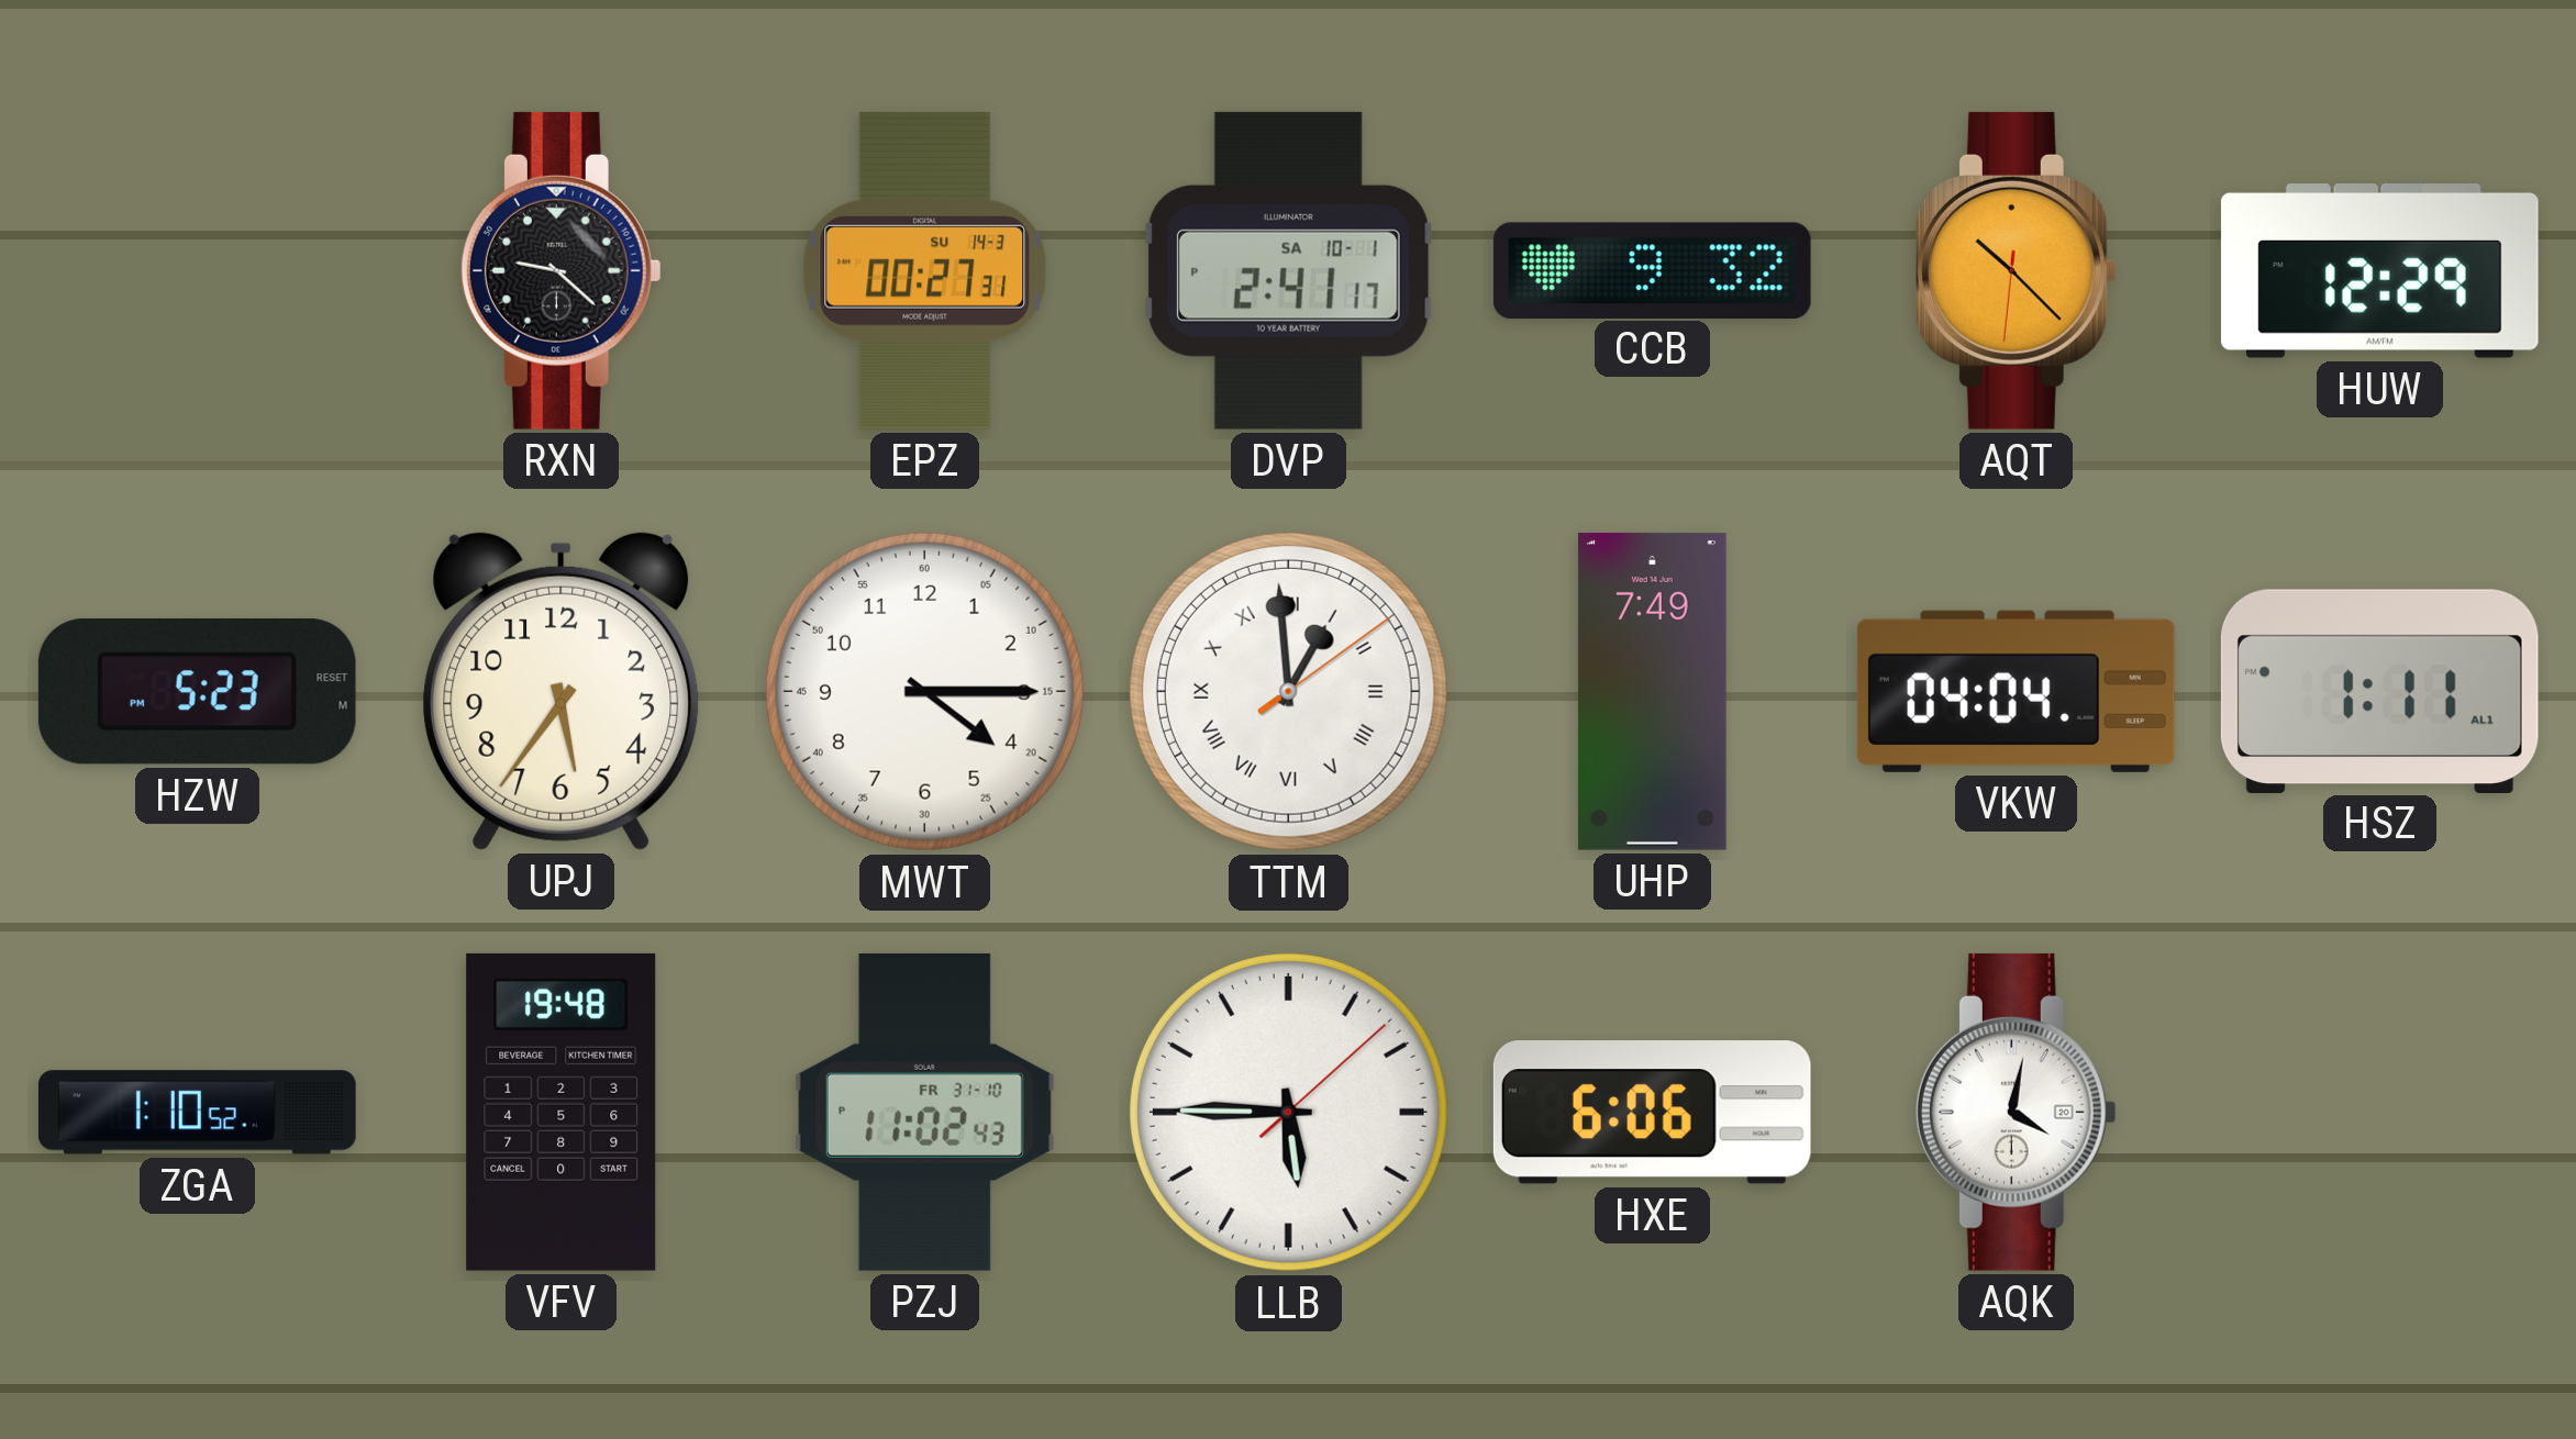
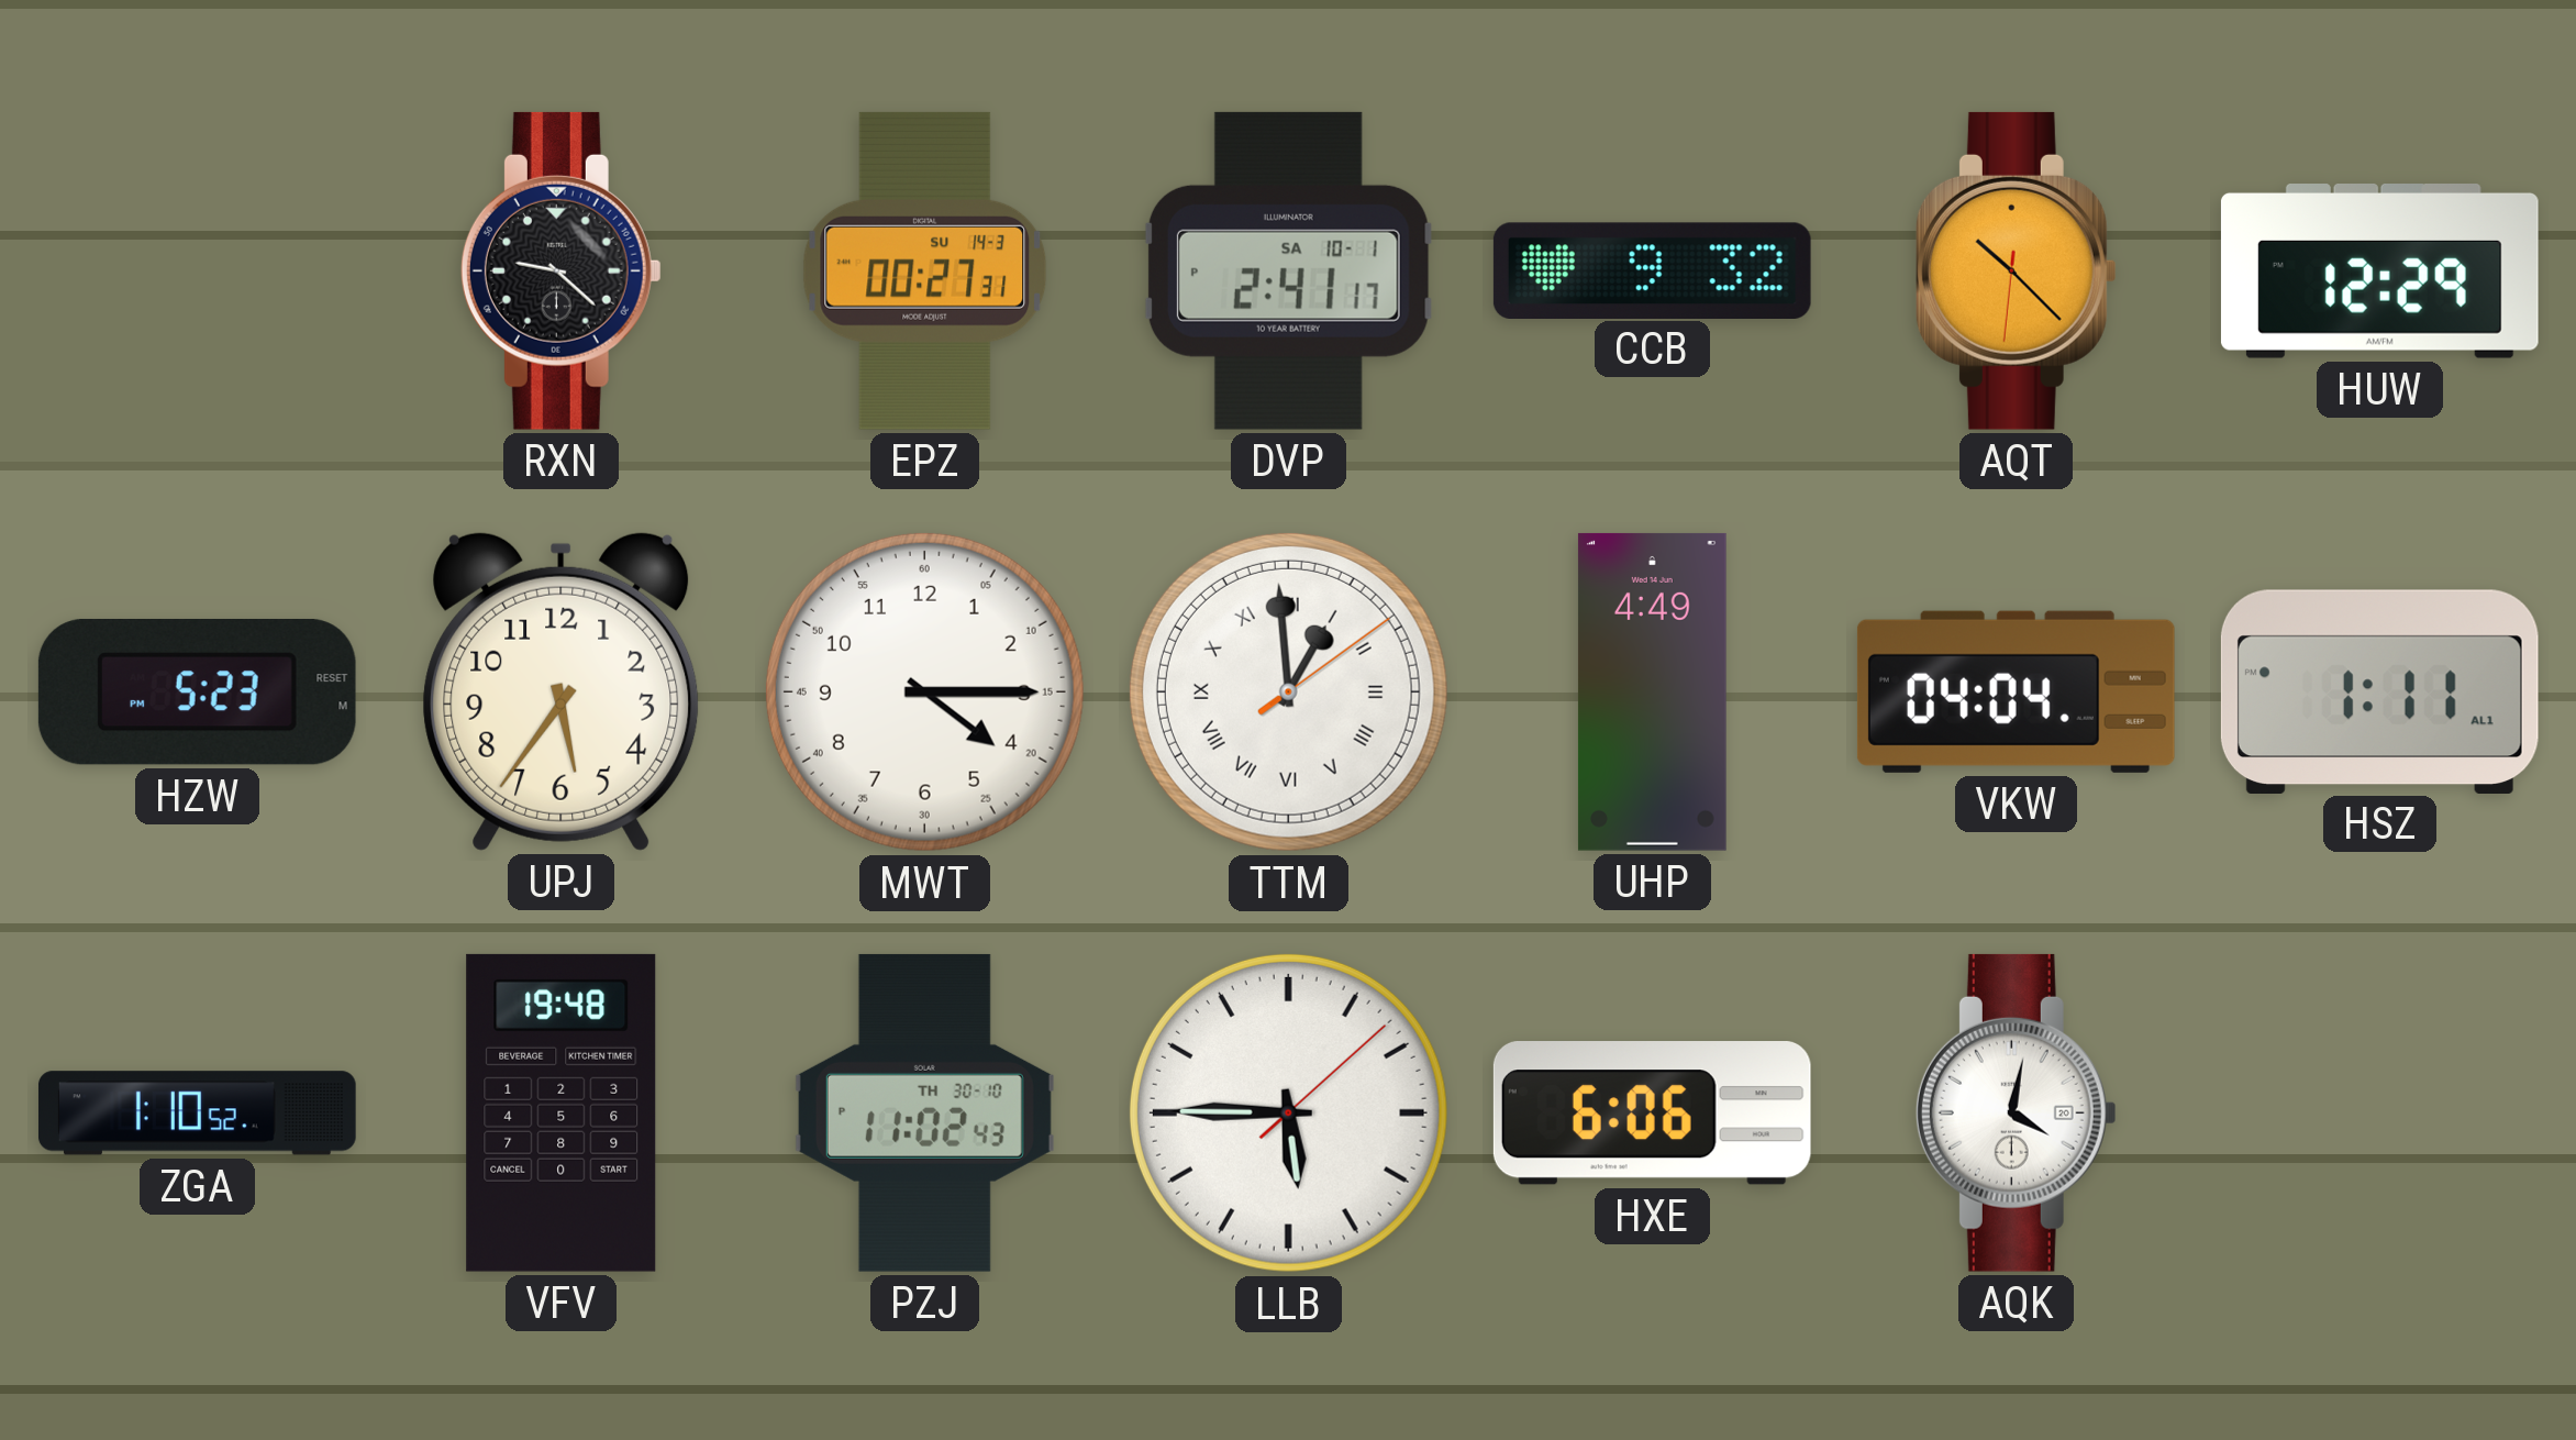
UHP: 7:49 -> 4:49
PZJ date: FR 31-10 -> TH 30-10
